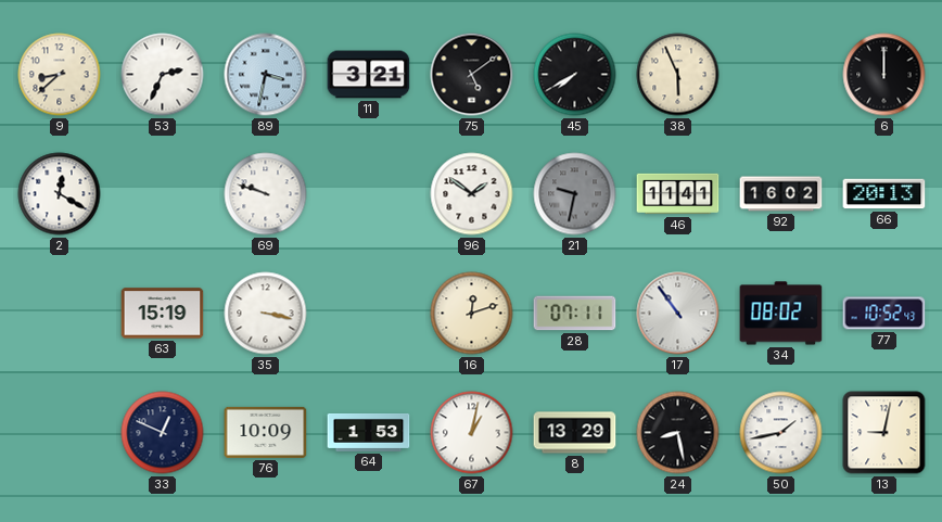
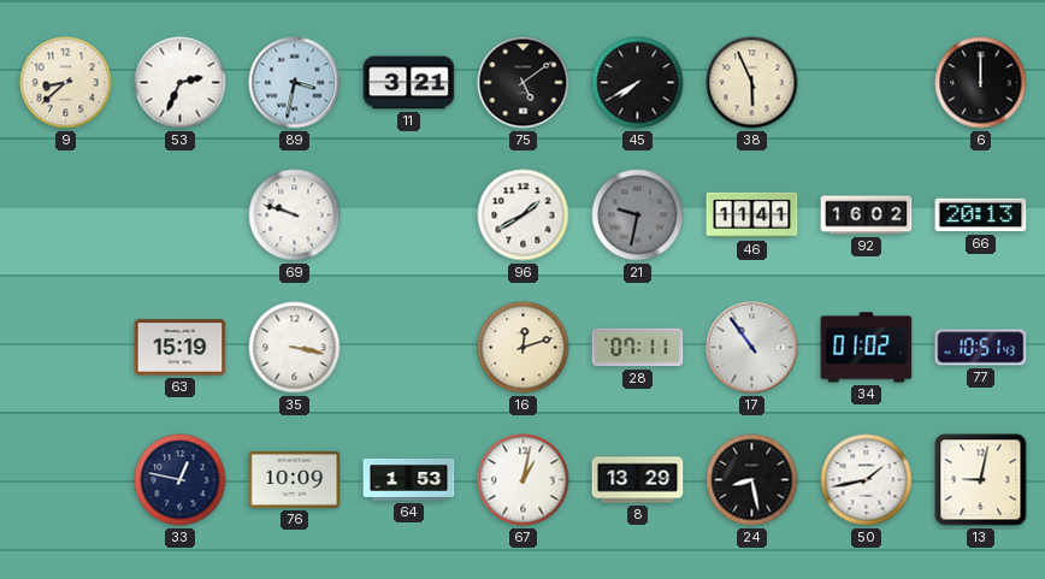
2: 12:20 -> none
96: 1:51 -> 1:40
34: 08:02 -> 01:02
77: 10:52 -> 10:51
33: 12:49 -> 12:47
